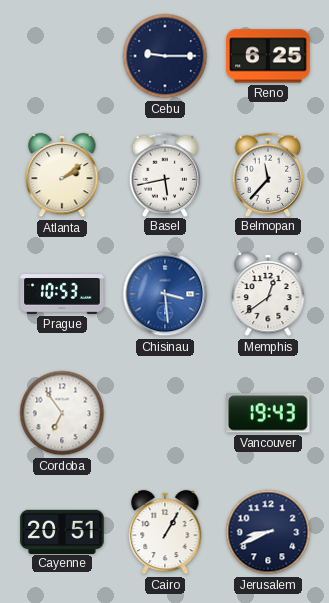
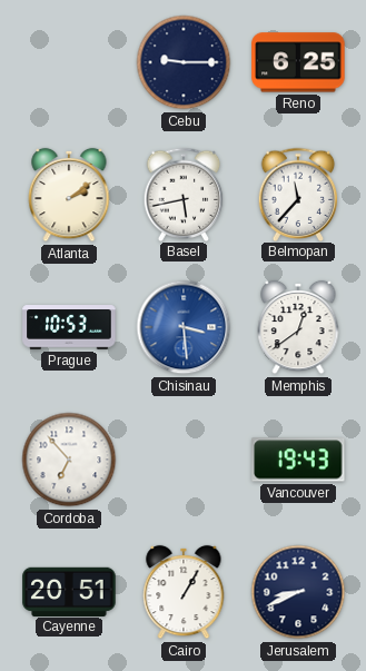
Cordoba: 6:54 -> 6:53
